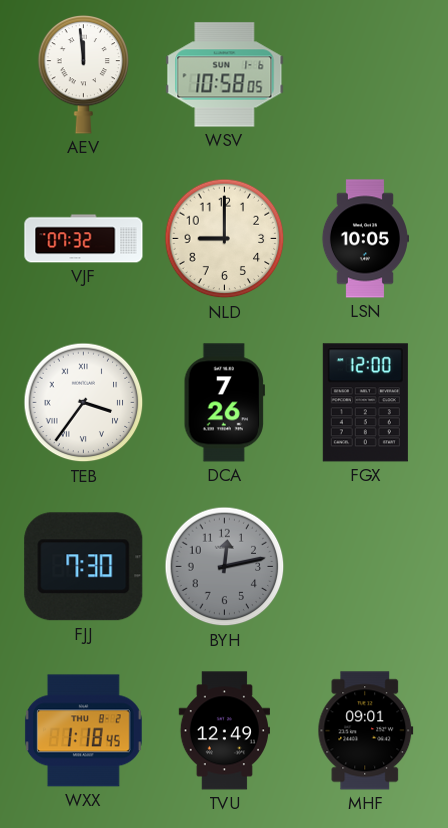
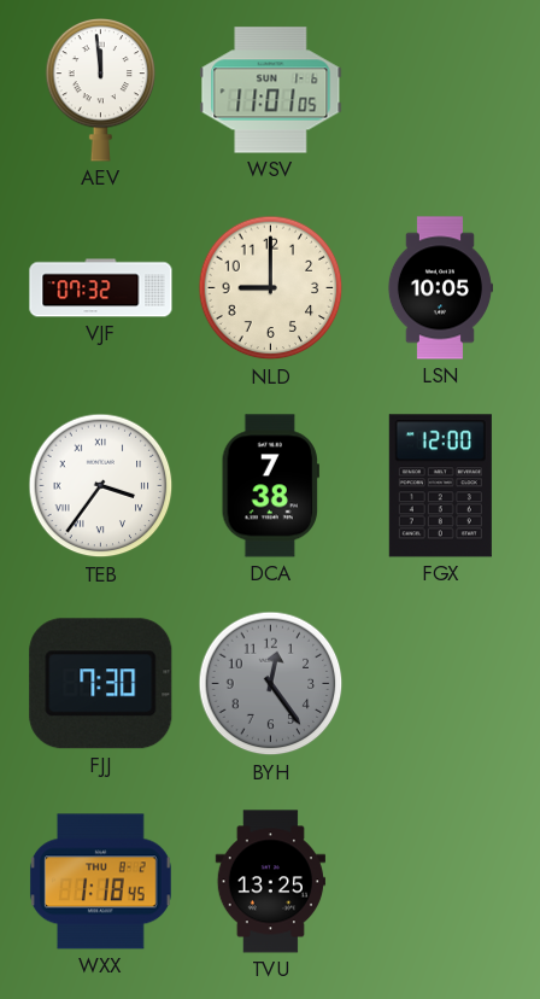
WSV: 10:58 -> 11:01
DCA: 7:26 -> 7:38
BYH: 12:13 -> 12:24
TVU: 12:49 -> 13:25
MHF: 09:01 -> none
